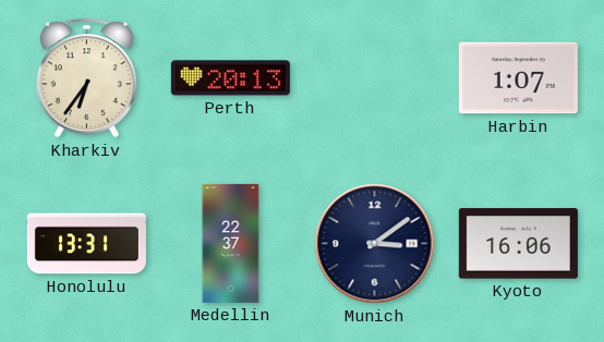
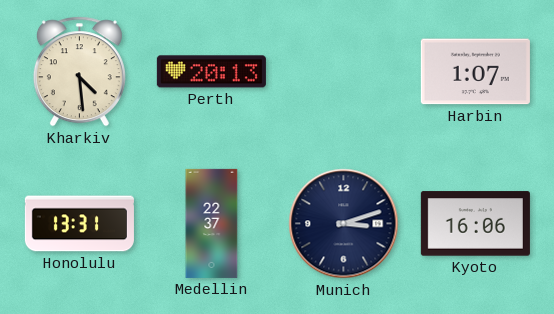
Kharkiv: 6:36 -> 4:29
Munich: 3:09 -> 3:12
